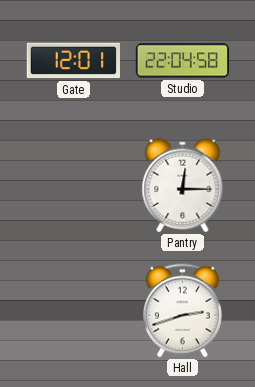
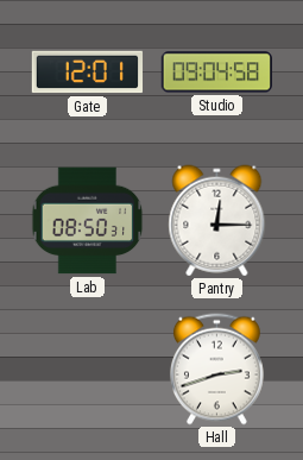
Studio: 22:04 -> 09:04
Lab: none -> 08:50
